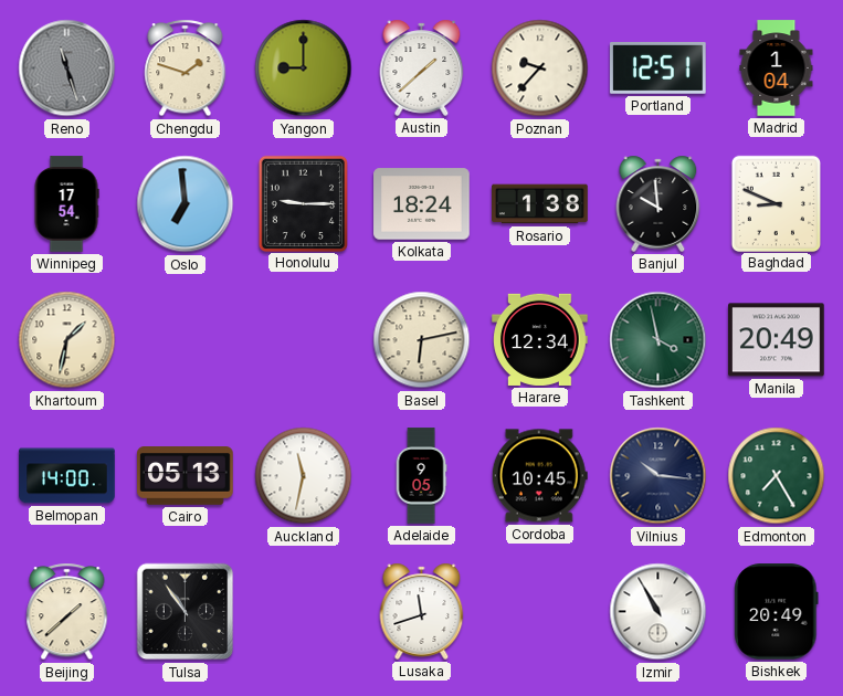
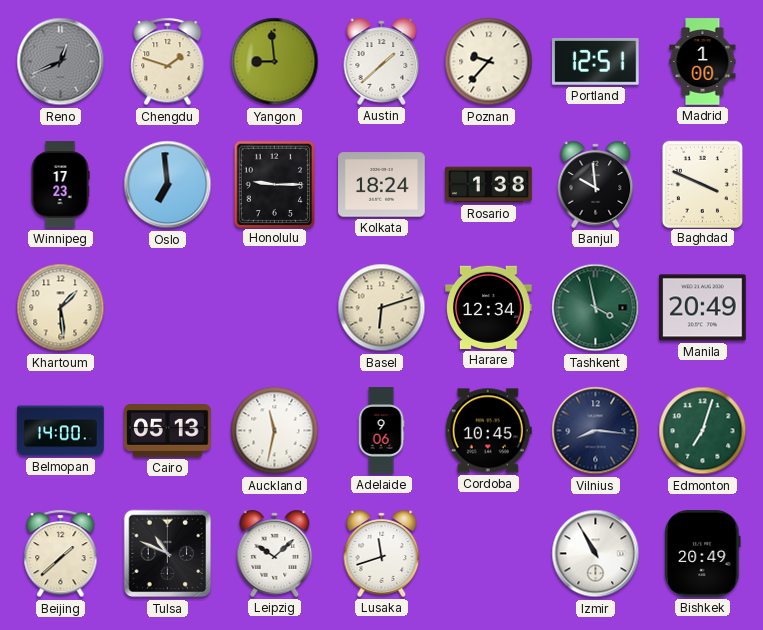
Reno: 11:27 -> 12:41
Yangon: 9:00 -> 8:59
Madrid: 1:04 -> 1:00
Winnipeg: 17:54 -> 17:23
Baghdad: 8:49 -> 3:49
Khartoum: 1:32 -> 1:29
Basel: 6:13 -> 6:12
Adelaide: 9:05 -> 9:06
Vilnius: 10:16 -> 8:16
Edmonton: 7:25 -> 7:03
Tulsa: 10:54 -> 10:49
Leipzig: none -> 10:08
